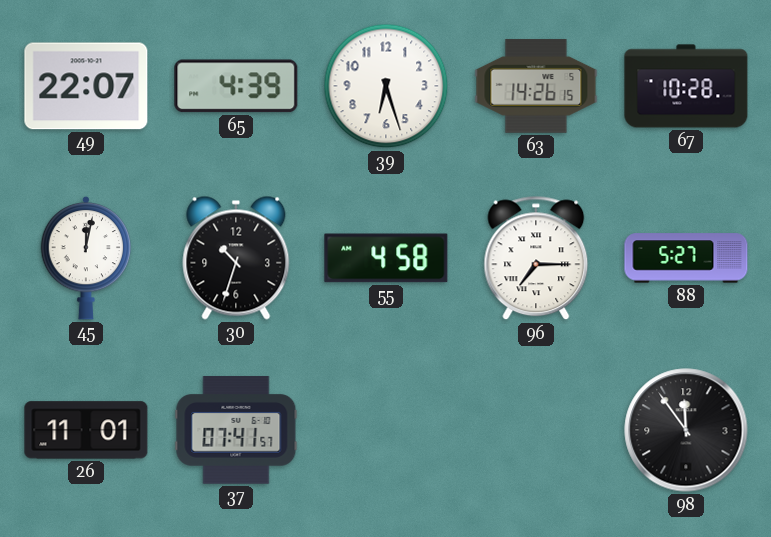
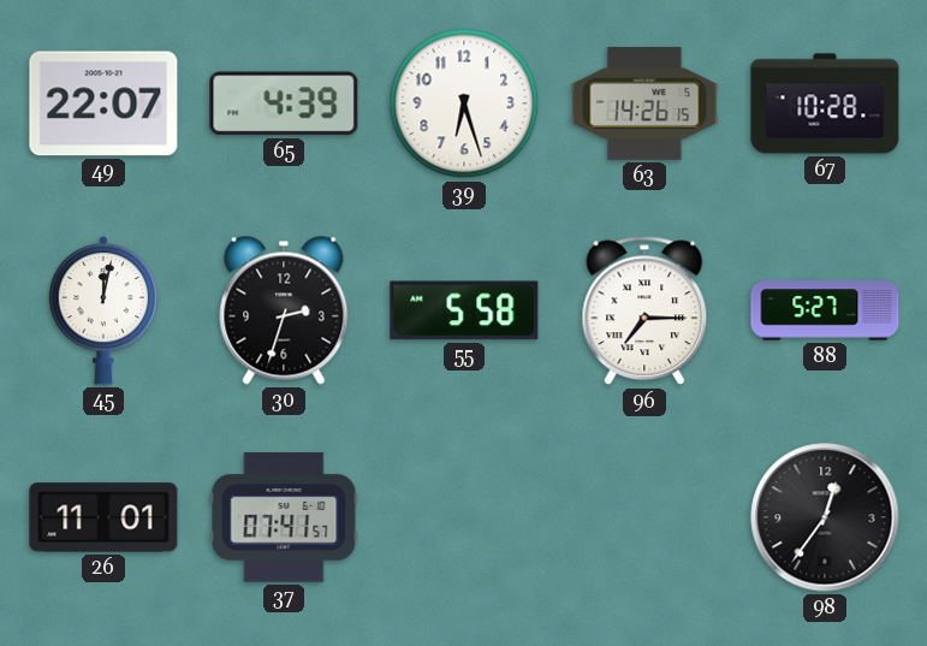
30: 10:33 -> 2:33
55: 4:58 -> 5:58
98: 11:54 -> 12:36
